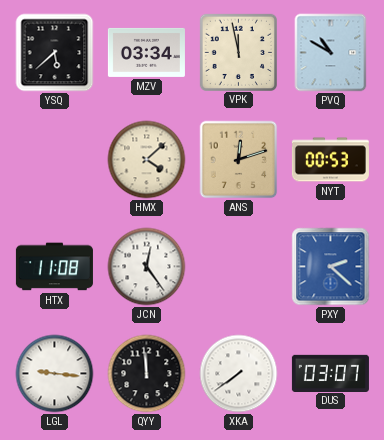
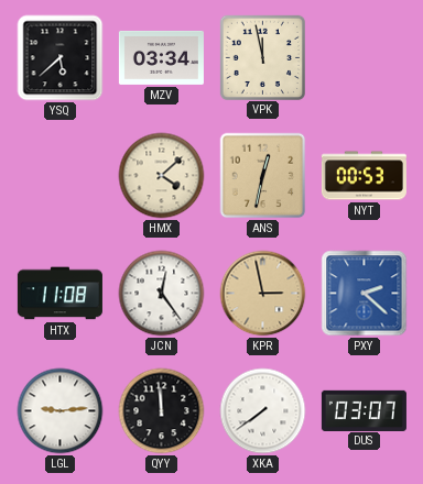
PVQ: 10:50 -> none
ANS: 12:12 -> 12:32
KPR: none -> 2:58
LGL: 9:16 -> 9:14
